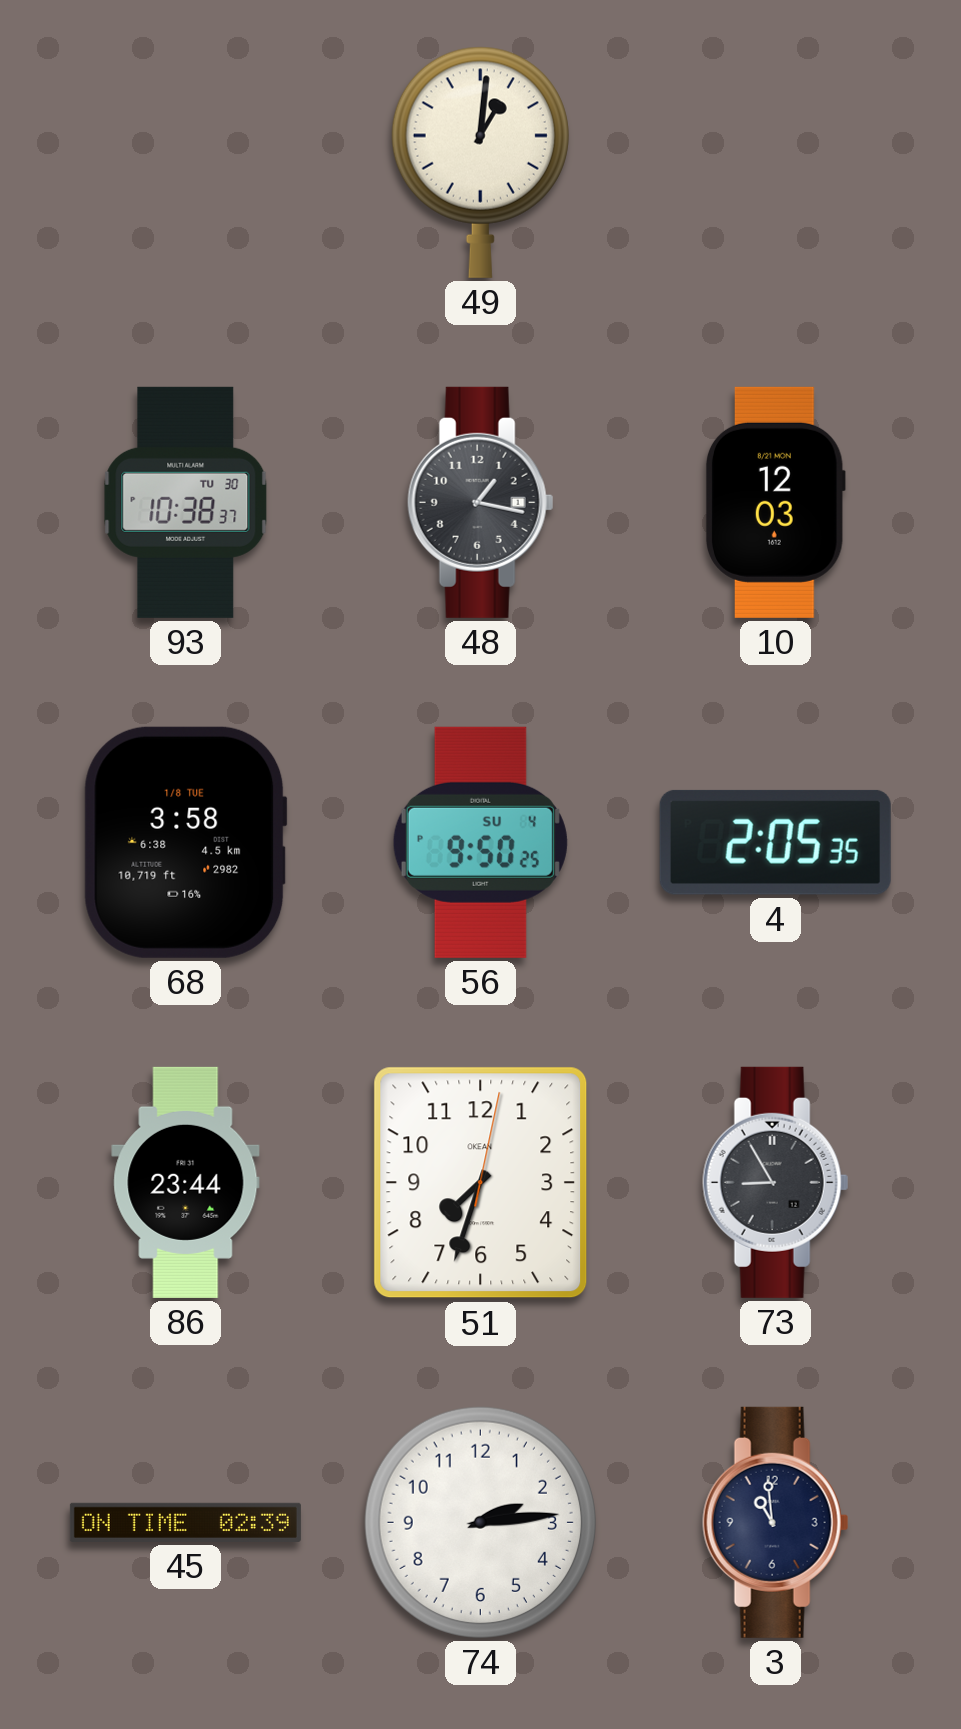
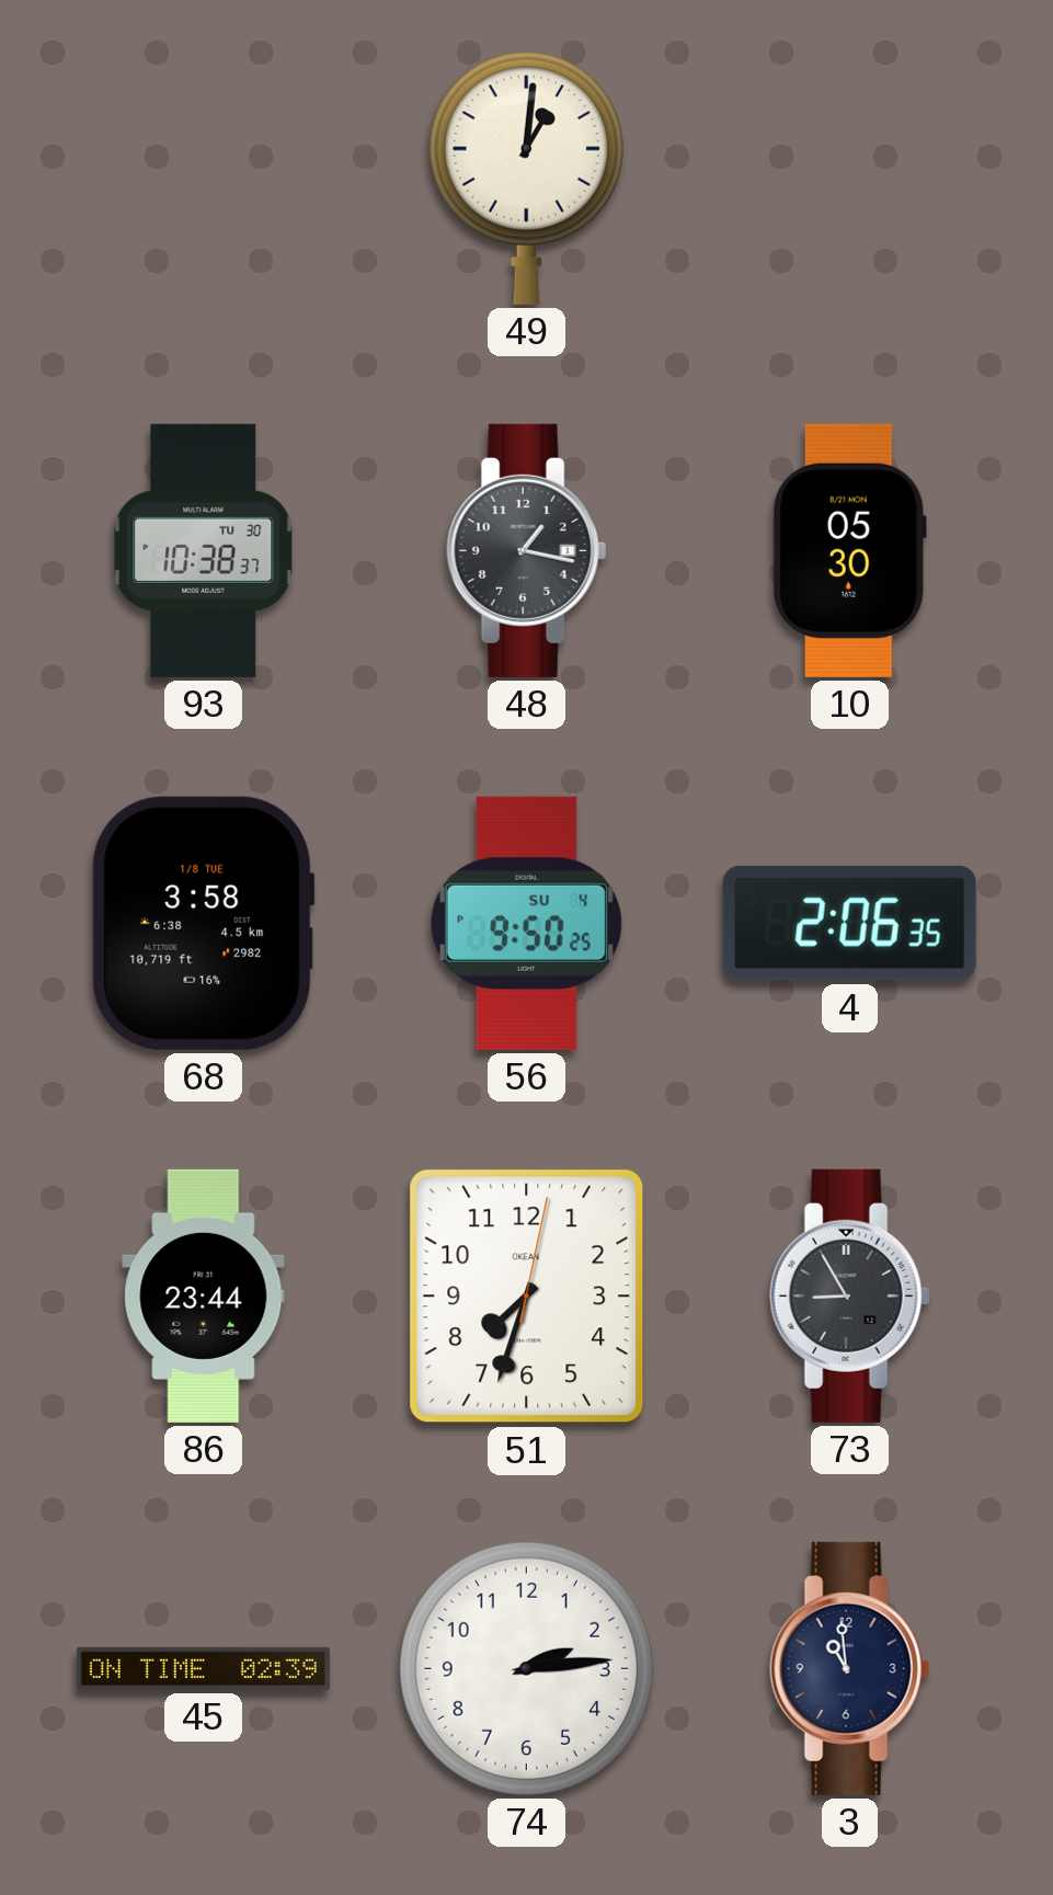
10: 12:03 -> 05:30
4: 2:05 -> 2:06
